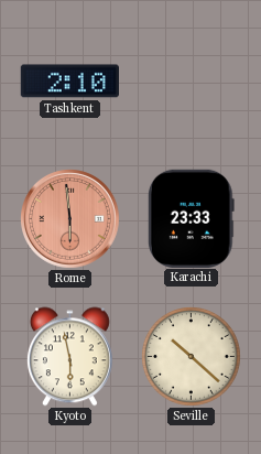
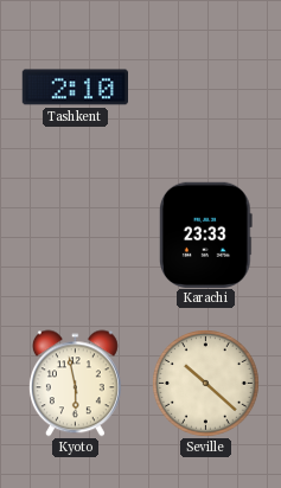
Rome: 5:59 -> none
